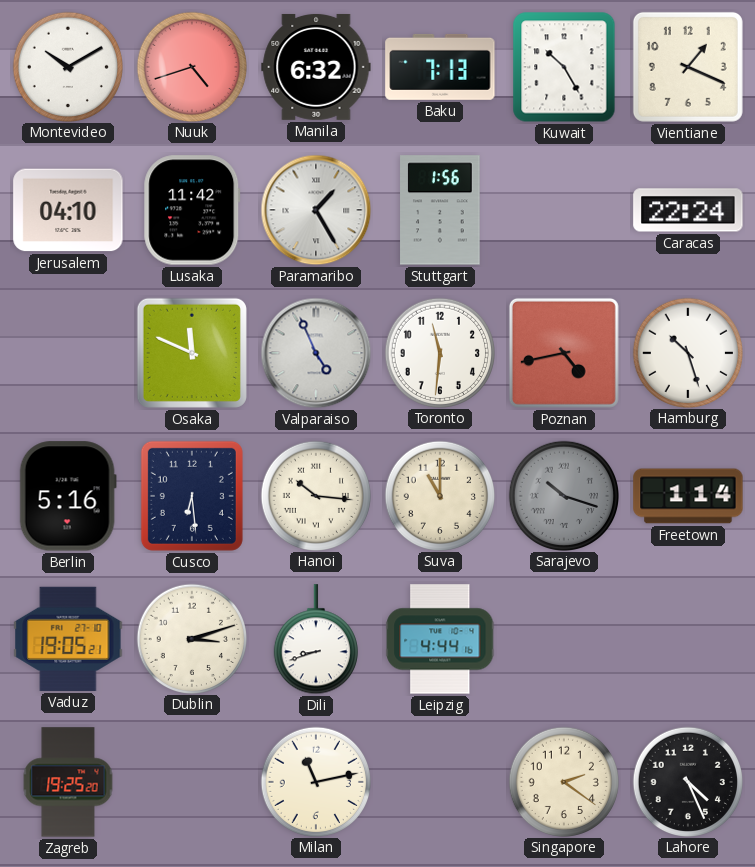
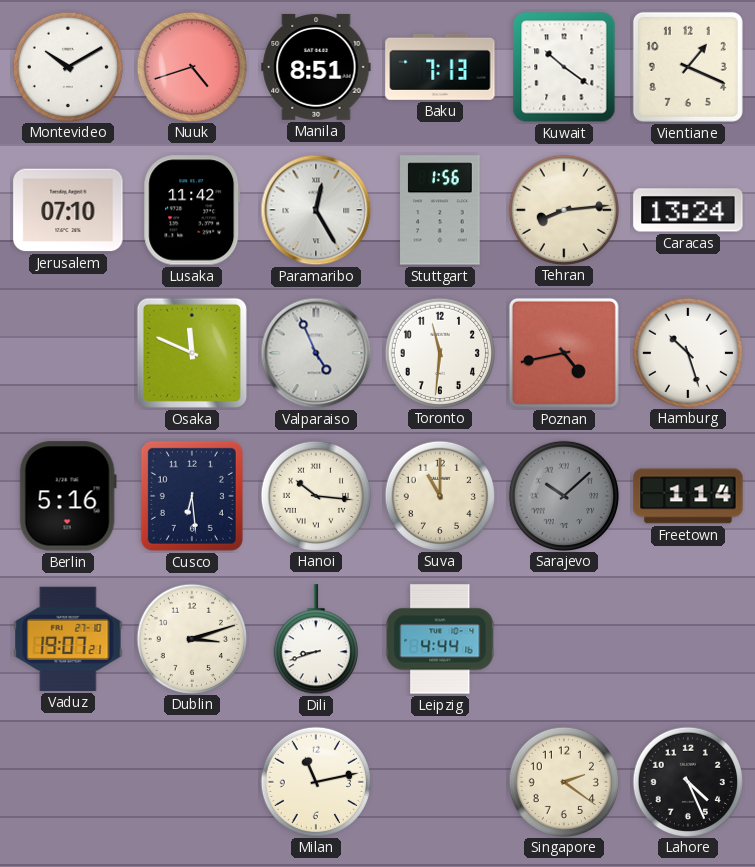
Manila: 6:32 -> 8:51
Kuwait: 10:25 -> 10:21
Jerusalem: 04:10 -> 07:10
Paramaribo: 1:25 -> 12:25
Tehran: none -> 8:14
Caracas: 22:24 -> 13:24
Sarajevo: 10:18 -> 10:08
Vaduz: 19:05 -> 19:07
Zagreb: 19:25 -> none
